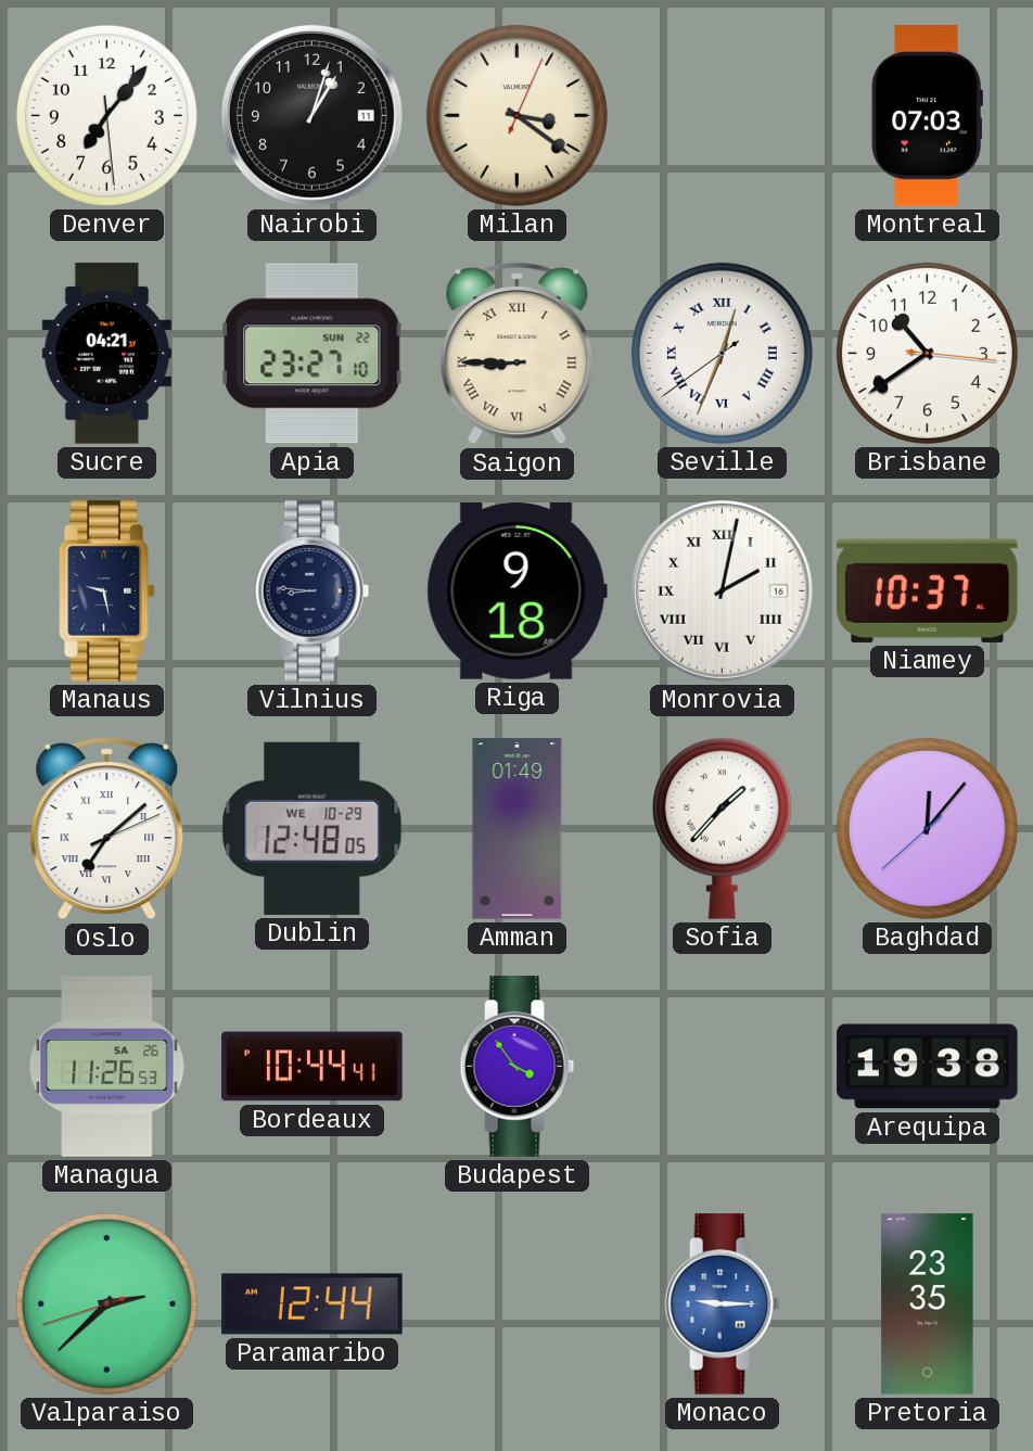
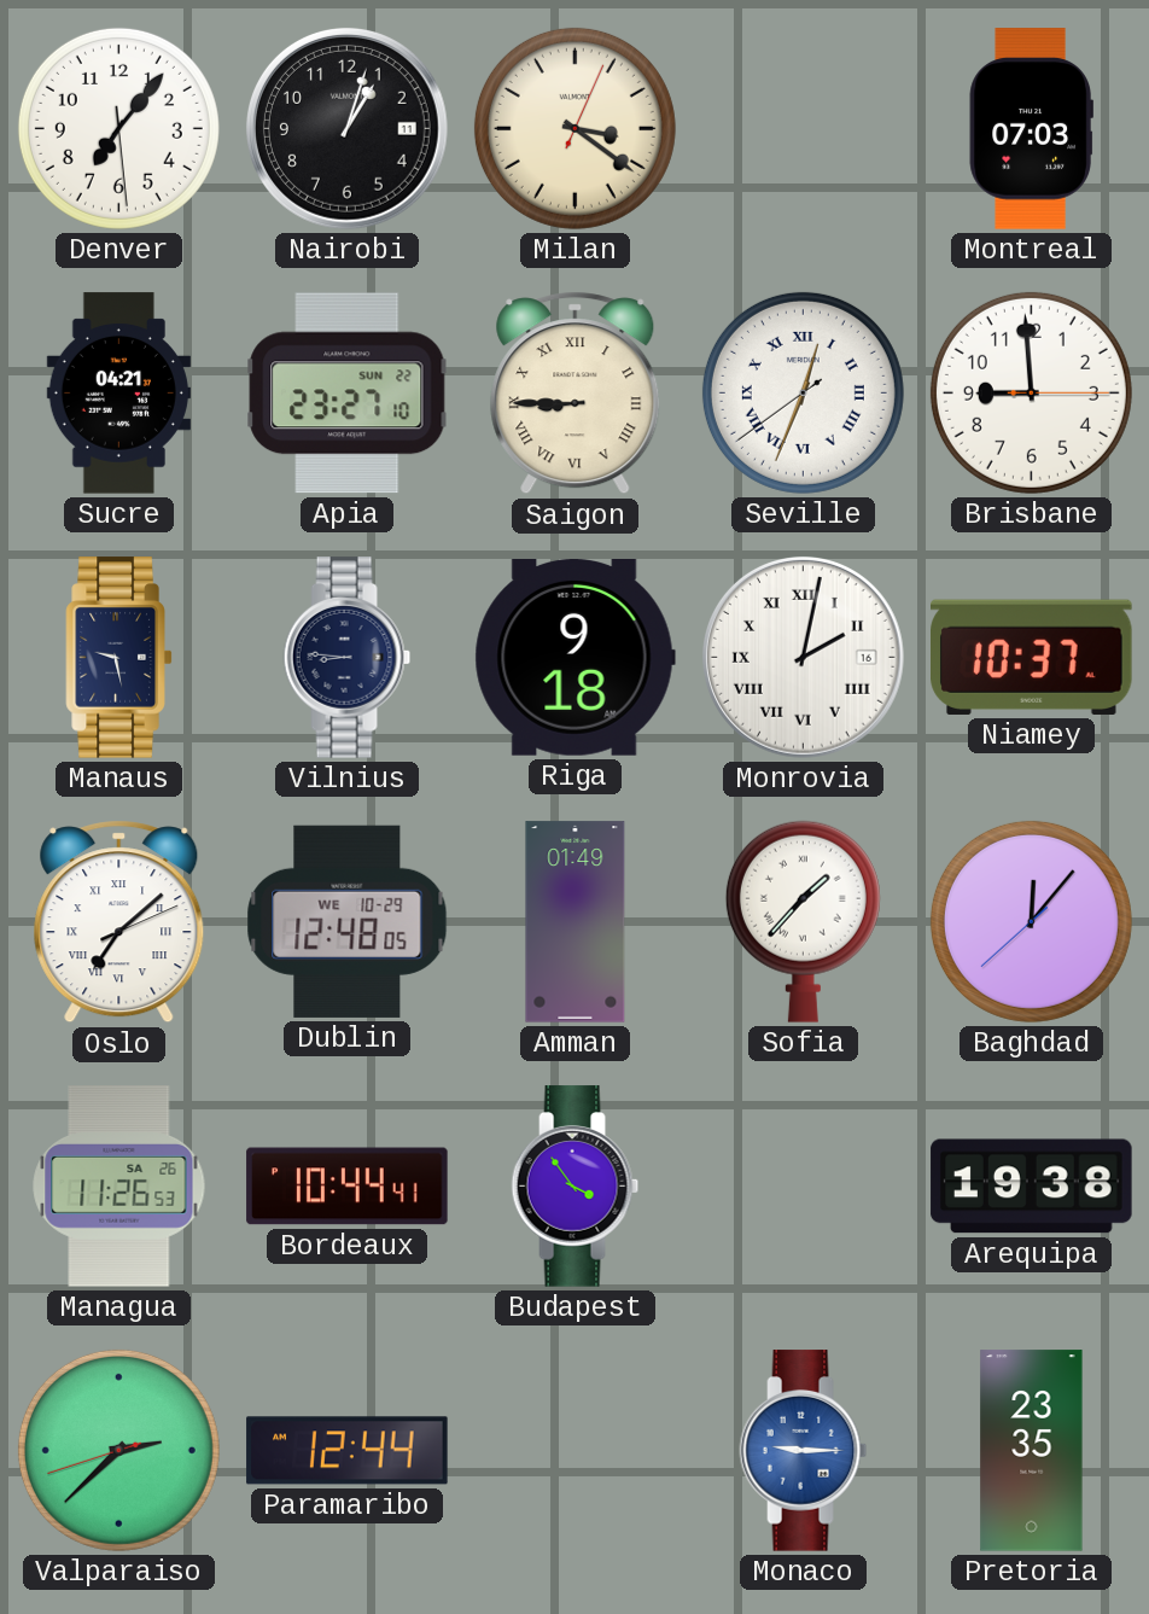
Brisbane: 10:39 -> 8:59
